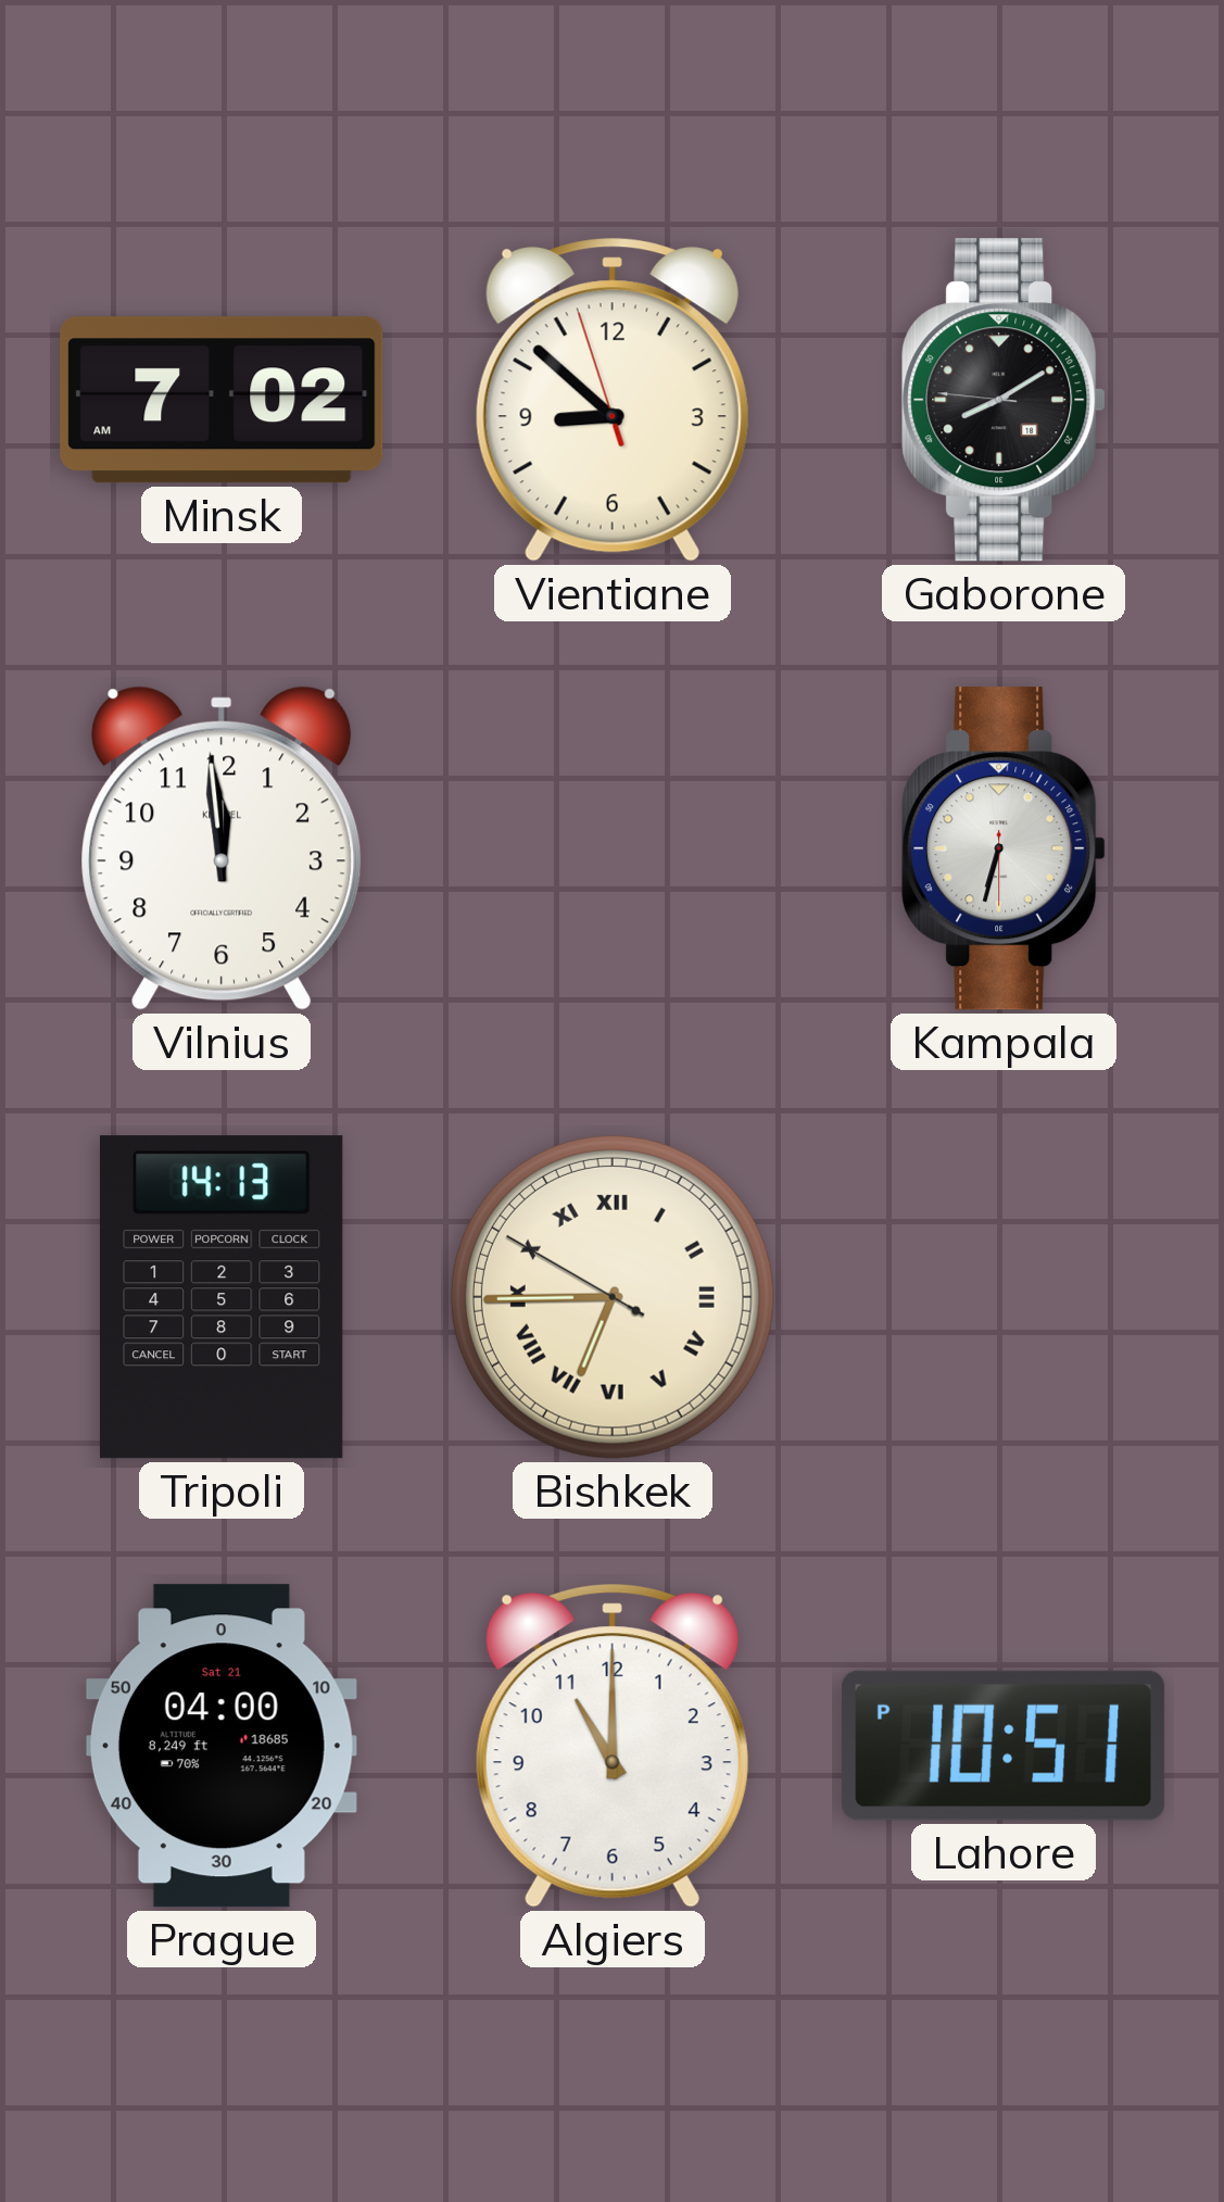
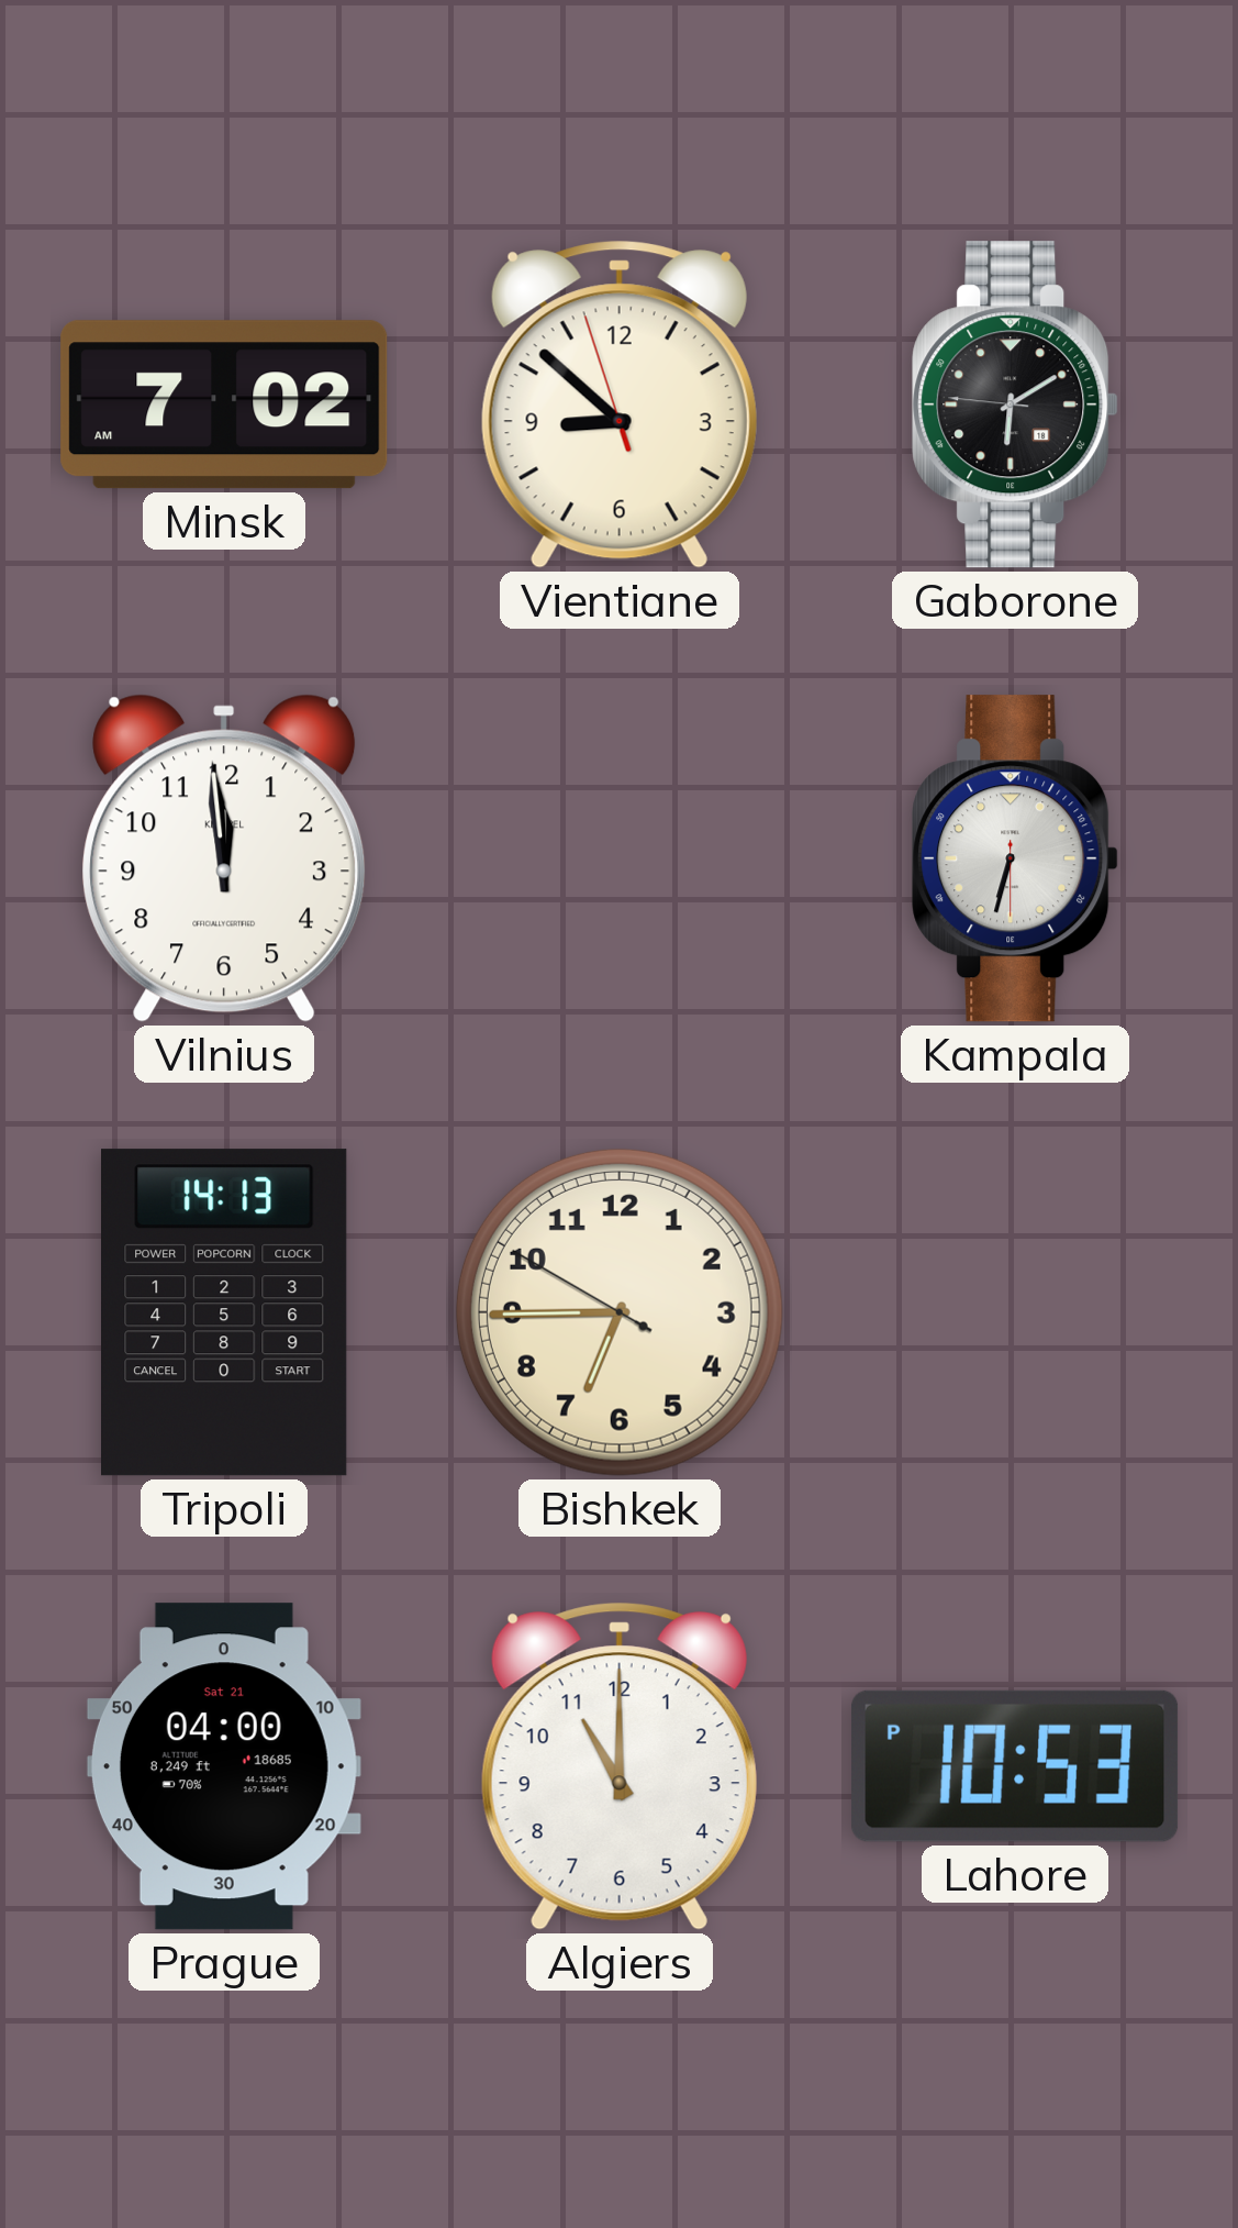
Gaborone: 8:09 -> 6:09
Bishkek numerals: Roman -> Arabic
Lahore: 10:51 -> 10:53
